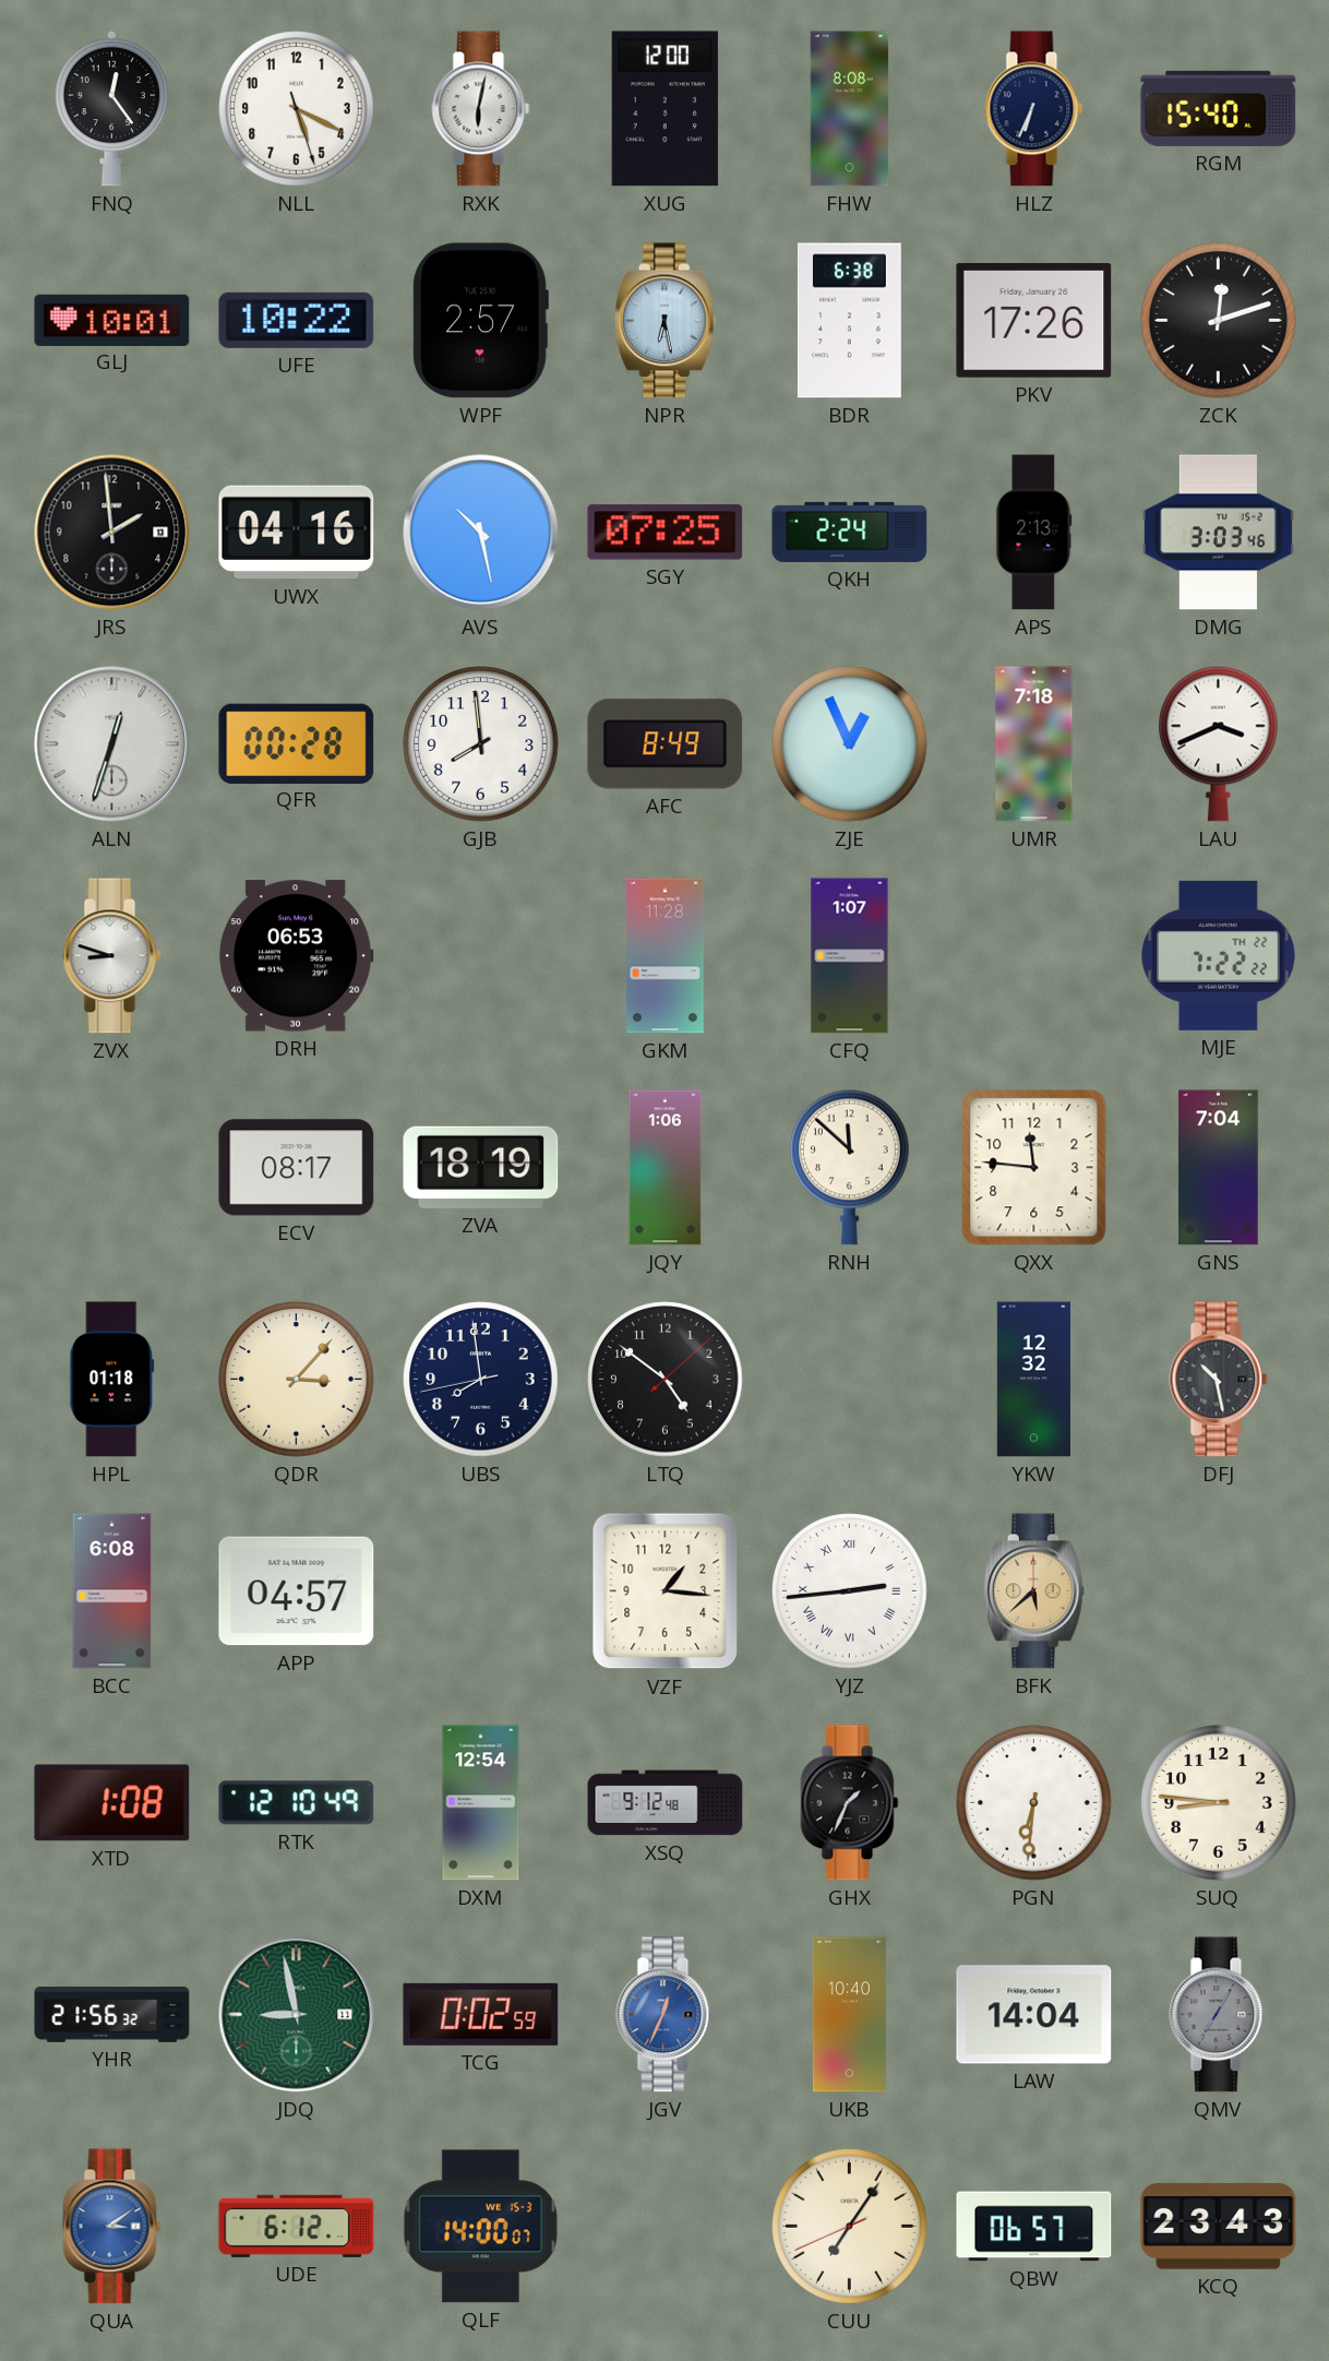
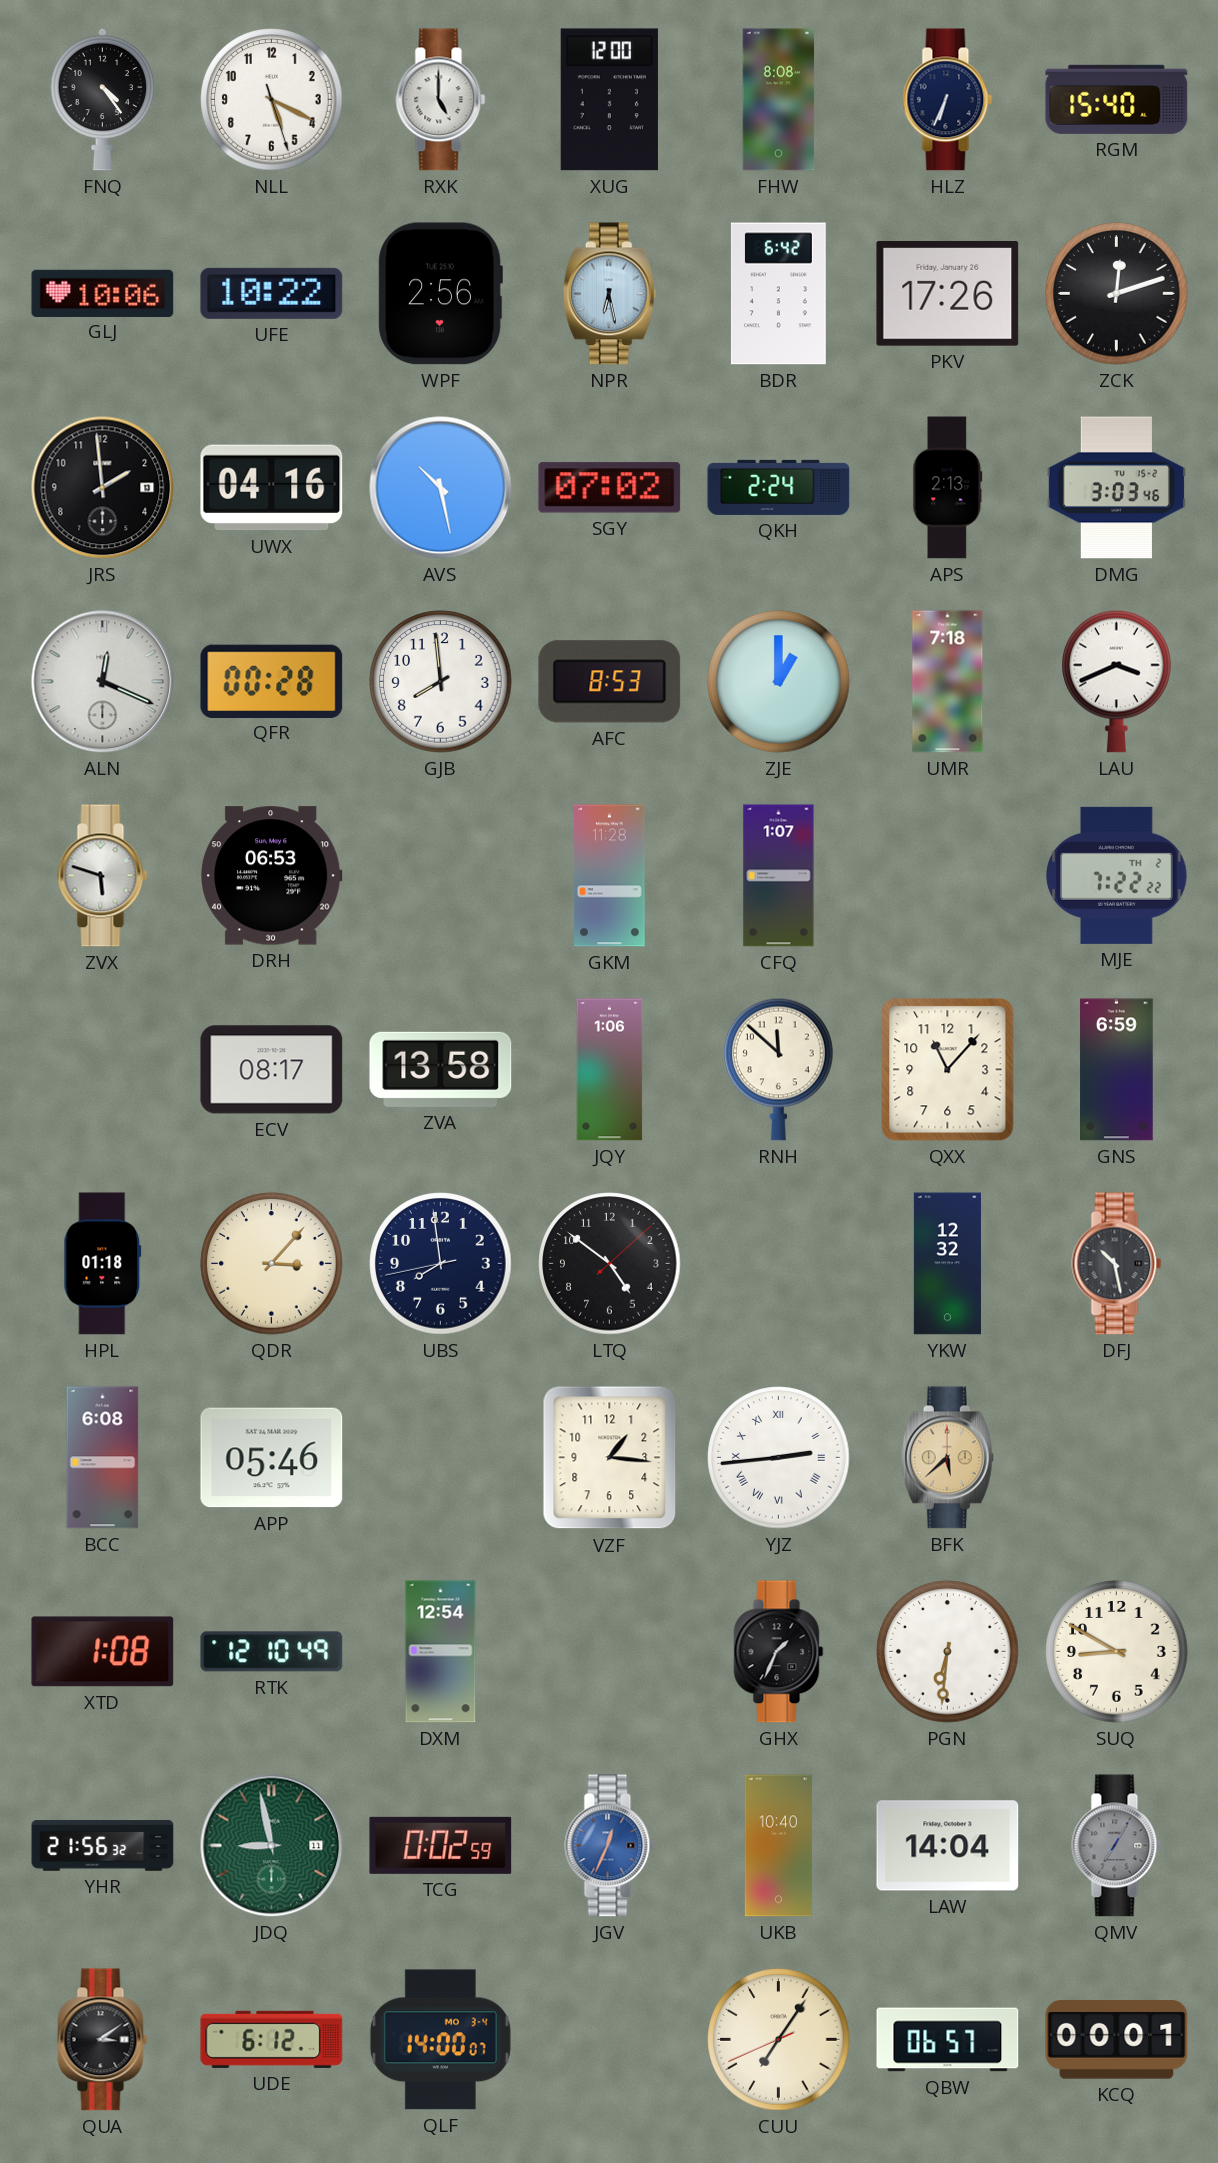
FNQ: 12:24 -> 4:24
RXK: 6:02 -> 5:00
GLJ: 10:01 -> 10:06
WPF: 2:57 -> 2:56
BDR: 6:38 -> 6:42
SGY: 07:25 -> 07:02
ALN: 12:33 -> 12:19
AFC: 8:49 -> 8:53
ZJE: 12:56 -> 1:00
ZVX: 8:48 -> 5:48
MJE date: TH 22 -> TH 2
ZVA: 18:19 -> 13:58
QXX: 11:46 -> 11:07
GNS: 7:04 -> 6:59
APP: 04:57 -> 05:46
XSQ: 9:12 -> none
SUQ: 8:46 -> 8:50
QUA dial: blue -> black
QLF date: WE 15-3 -> MO 3-4
KCQ: 23:43 -> 00:01
